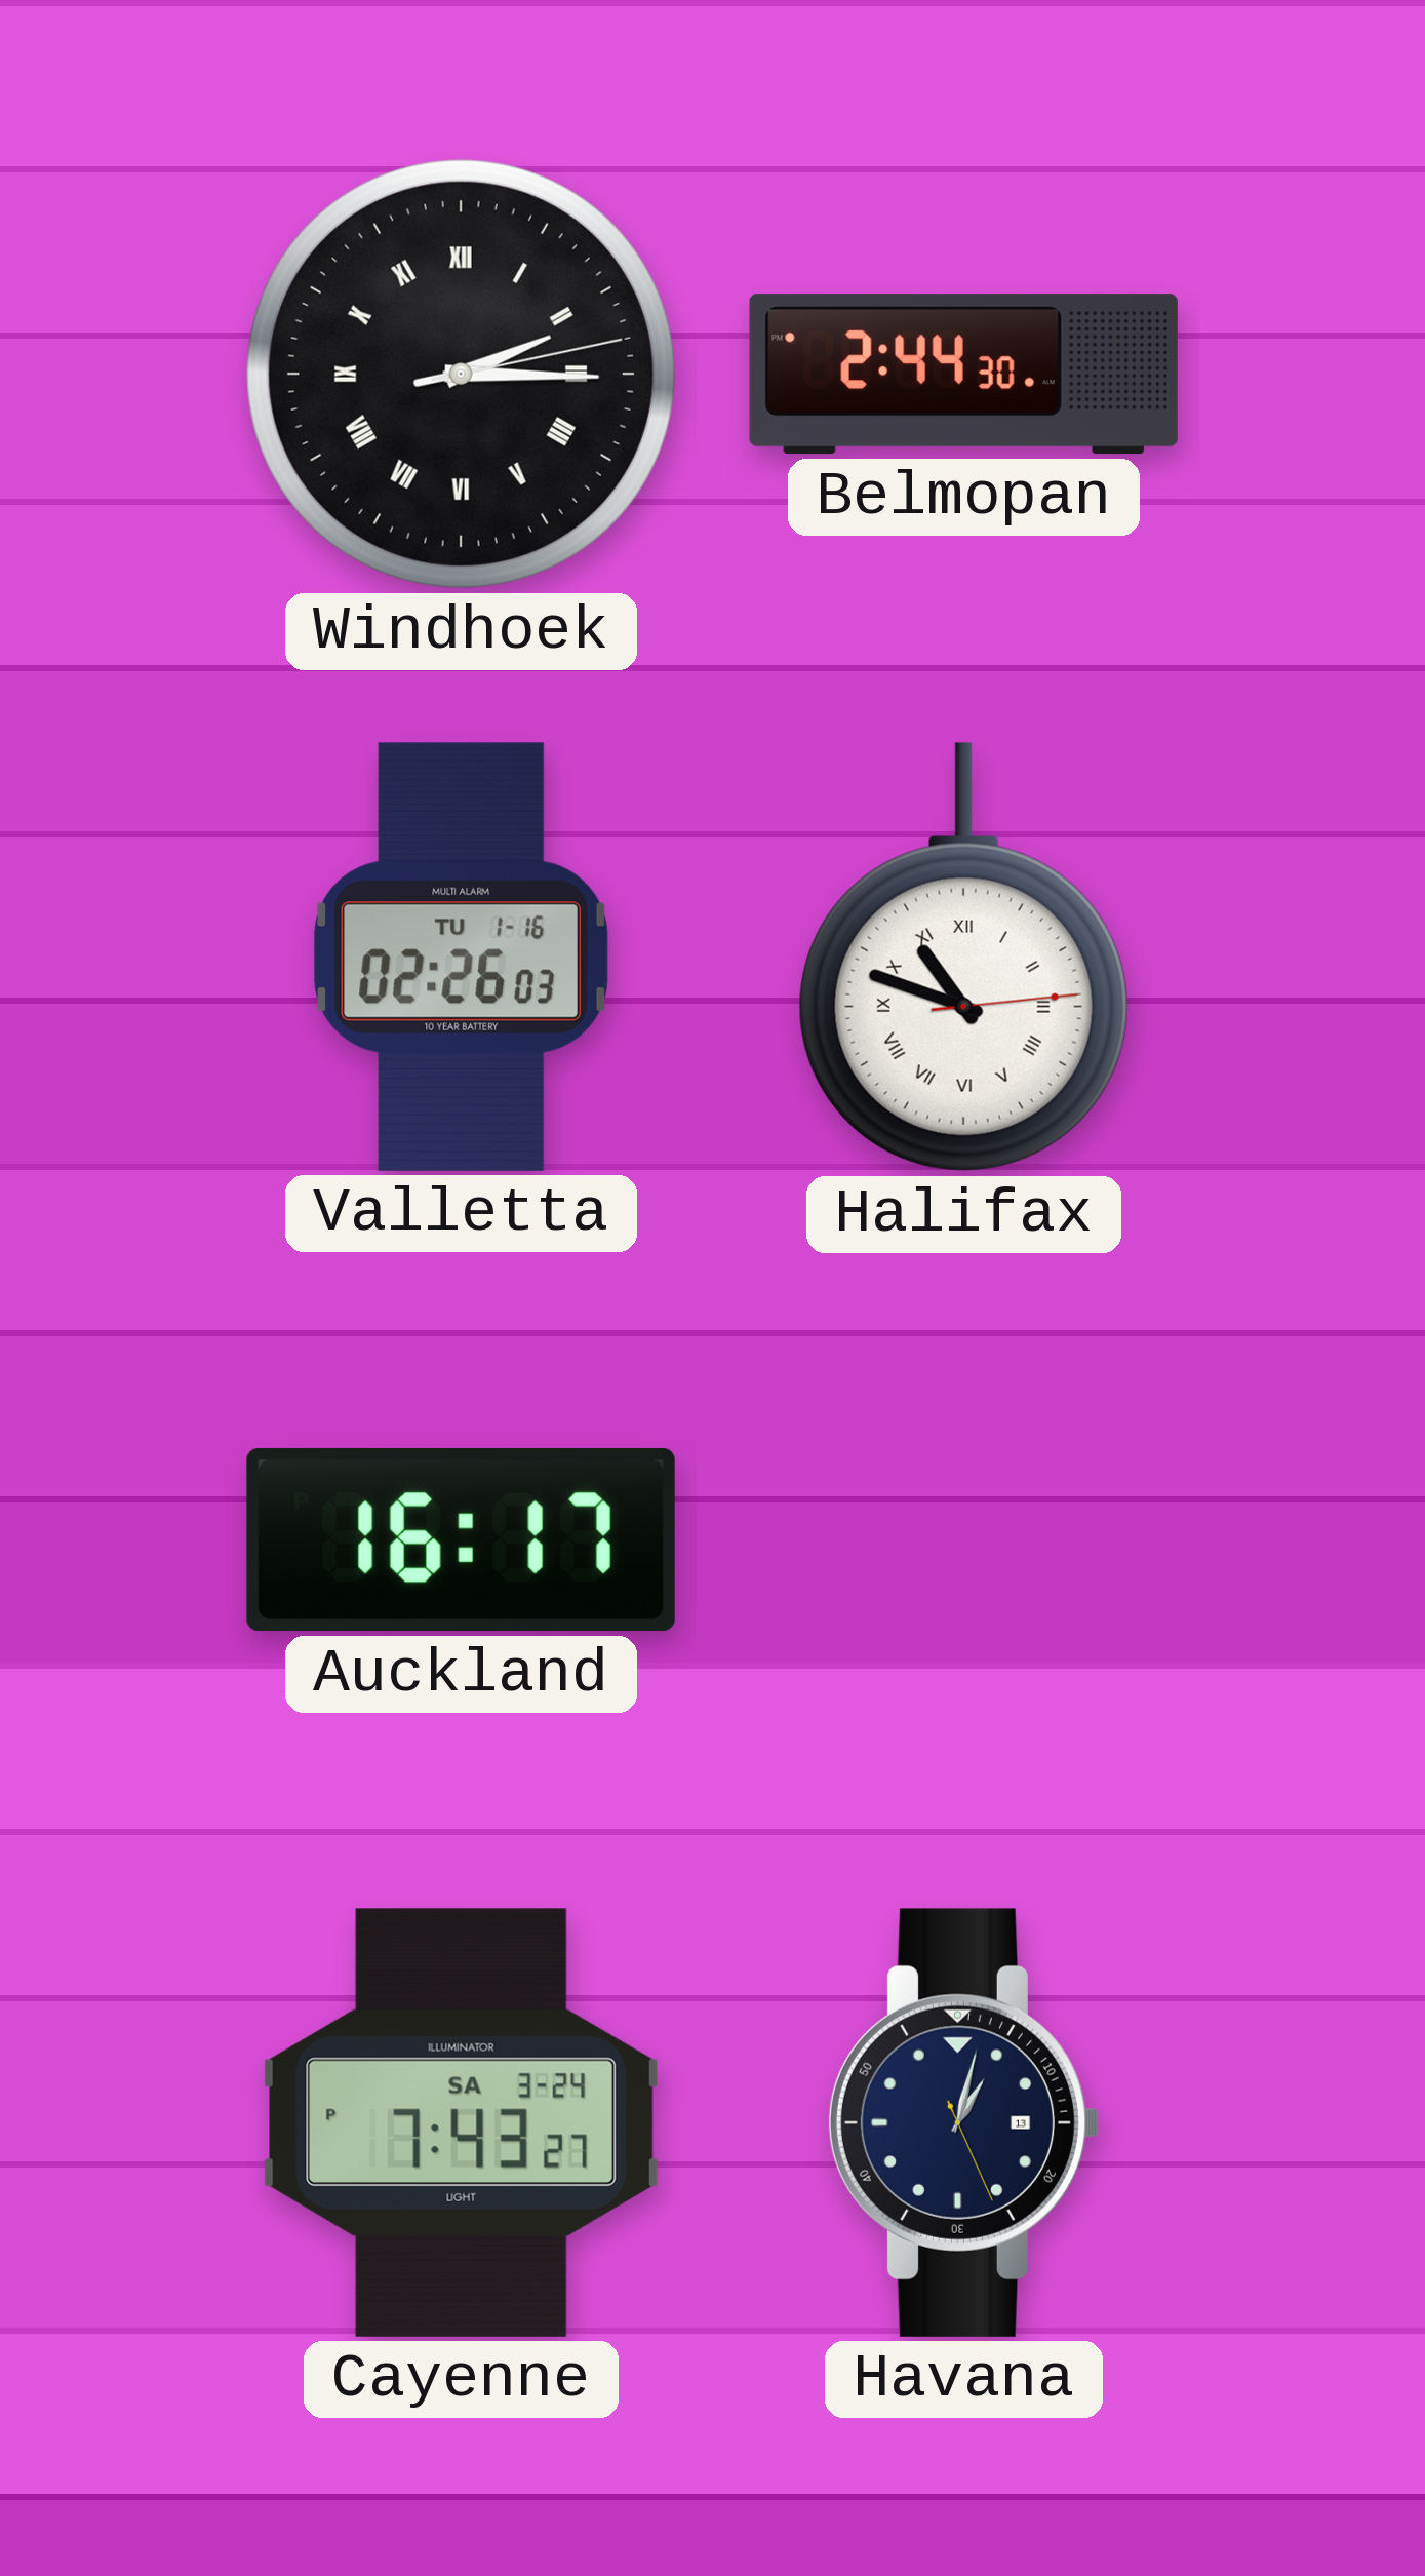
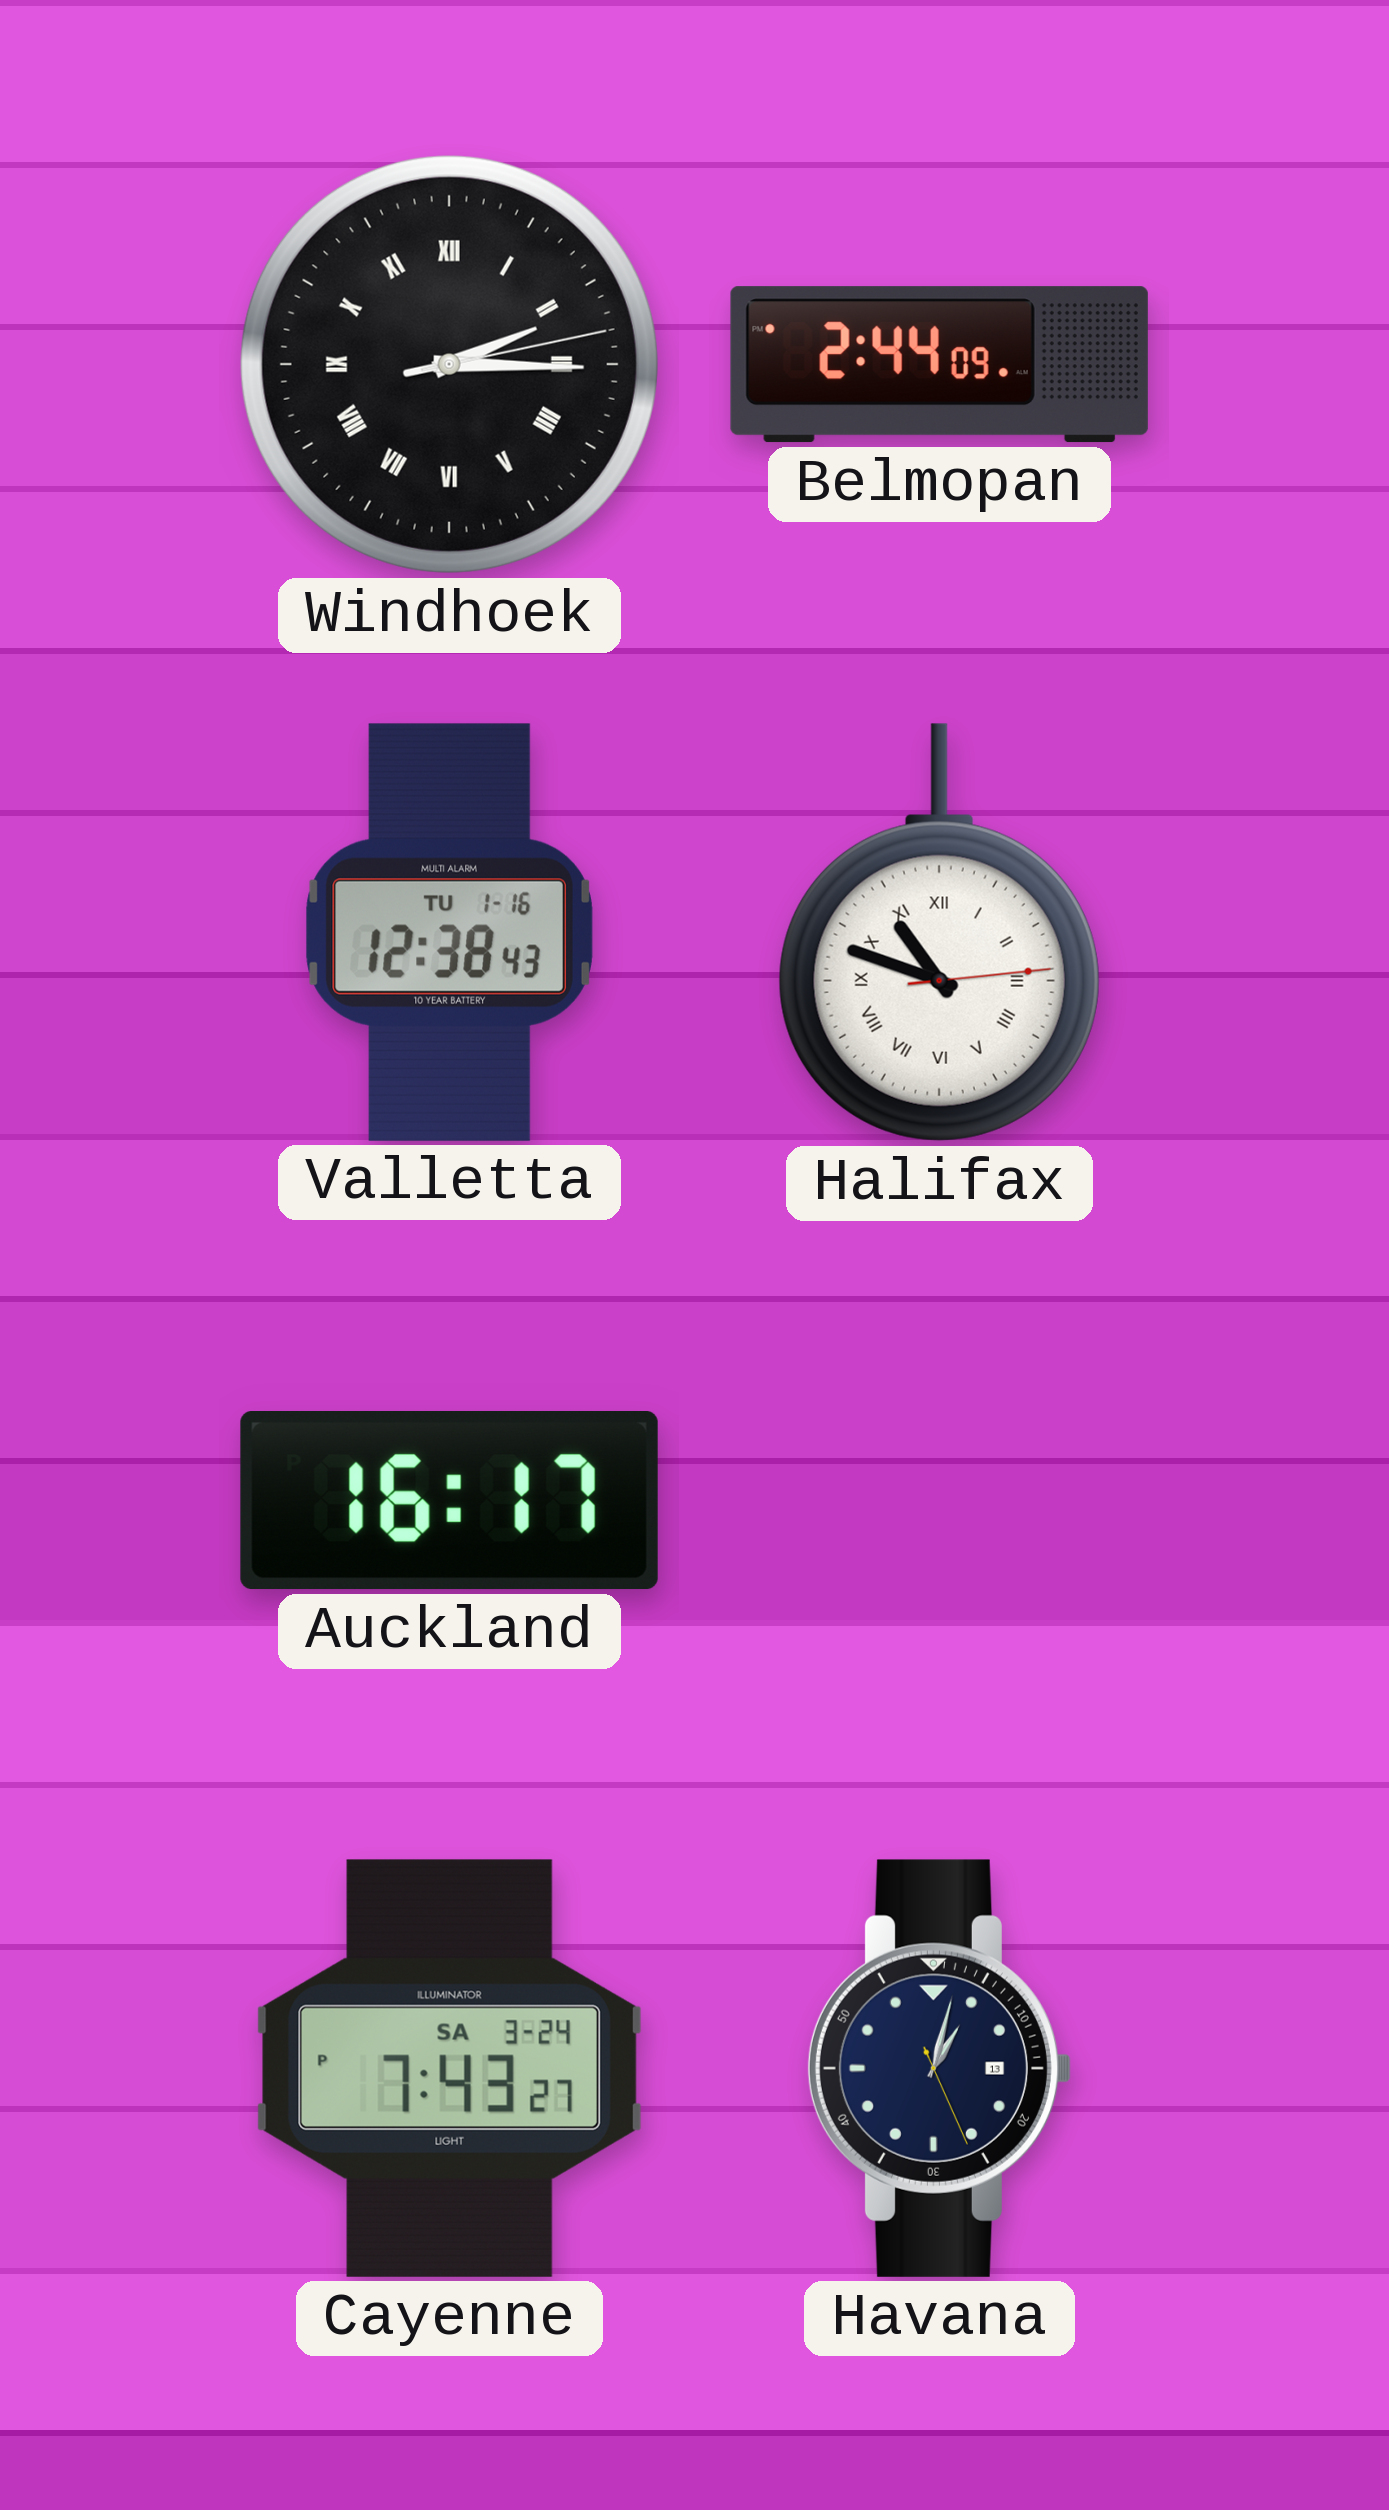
Belmopan: 2:44:30 -> 2:44:09
Valletta: 02:26 -> 12:38
